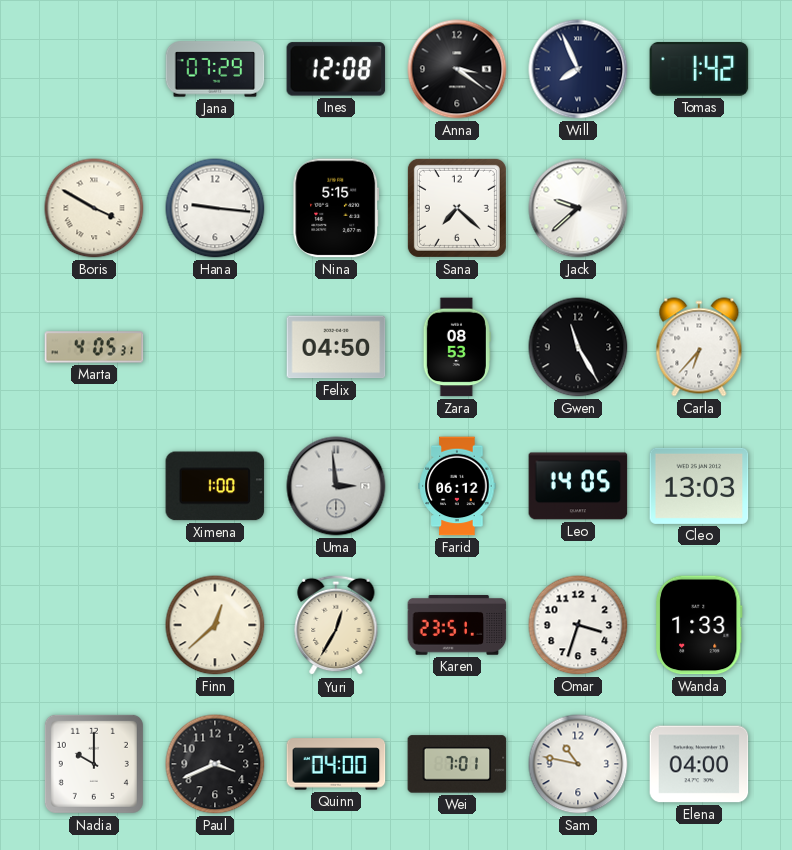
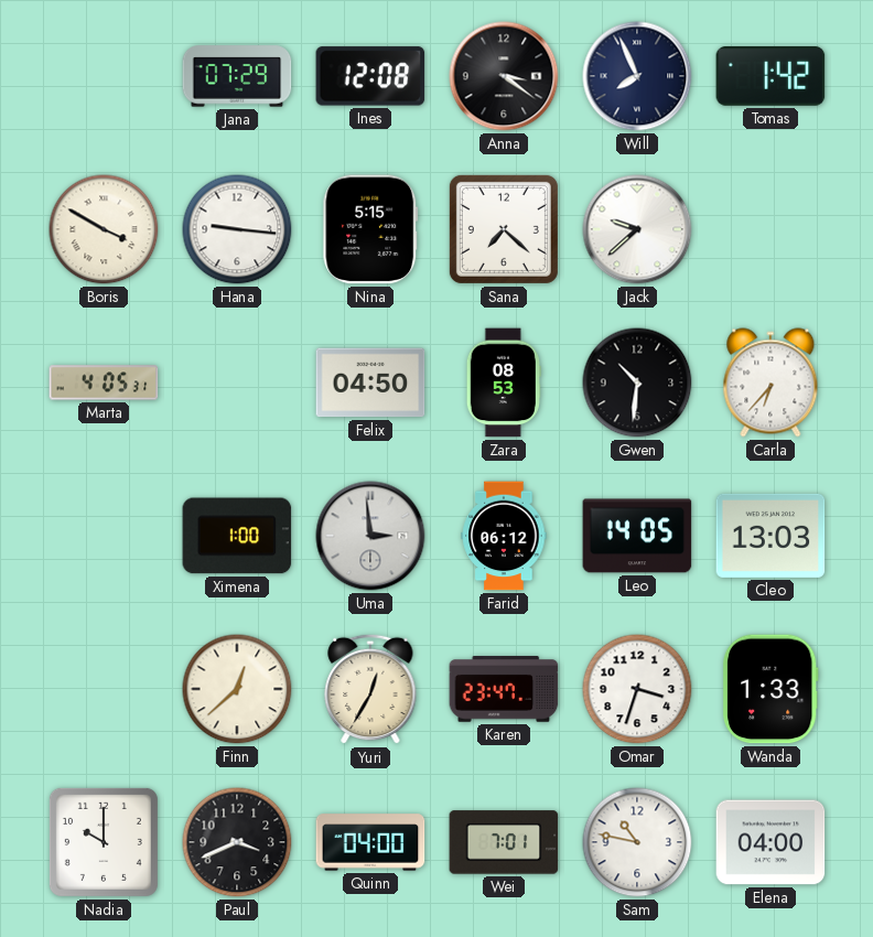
Gwen: 11:25 -> 10:31
Karen: 23:51 -> 23:47
